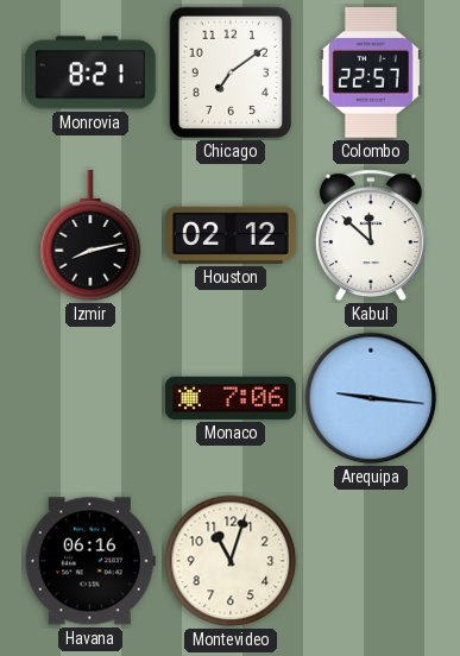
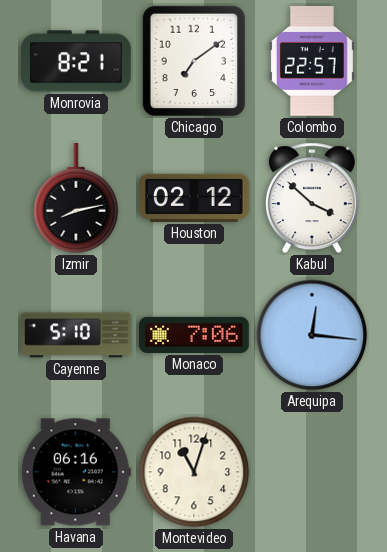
Kabul: 11:52 -> 3:52
Cayenne: none -> 5:10
Arequipa: 9:16 -> 12:16
